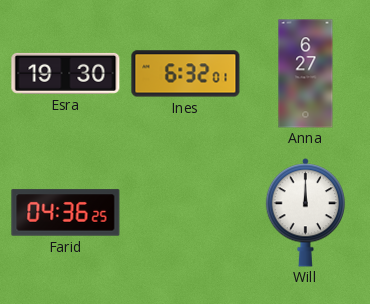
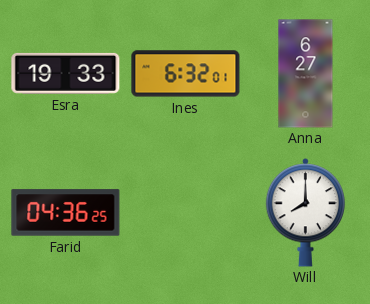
Esra: 19:30 -> 19:33
Will: 12:00 -> 8:00
